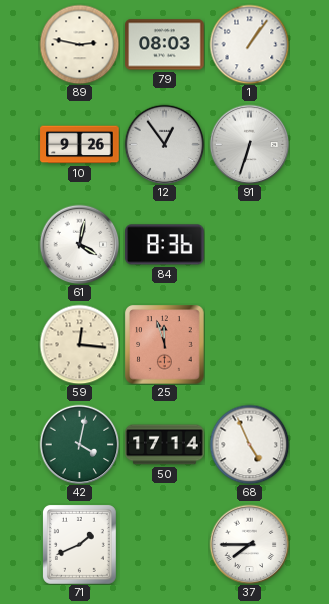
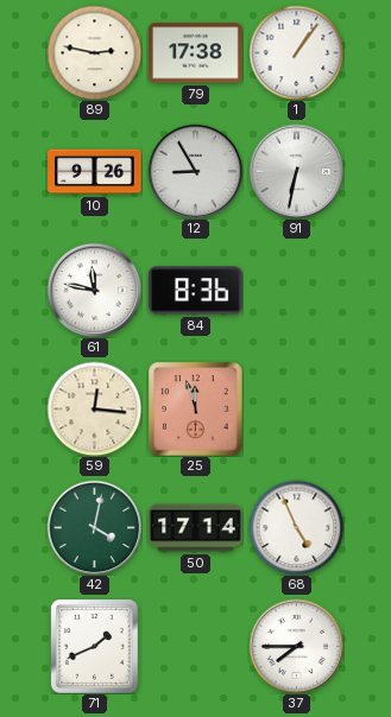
79: 08:03 -> 17:38
12: 12:54 -> 8:55
91: 6:33 -> 6:32
61: 4:02 -> 11:47
